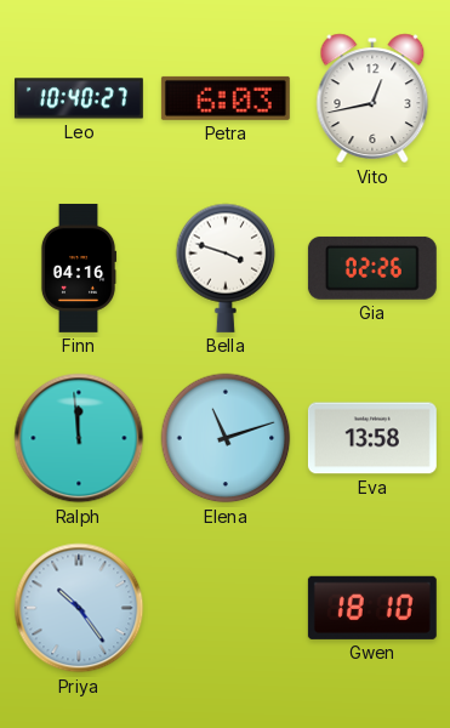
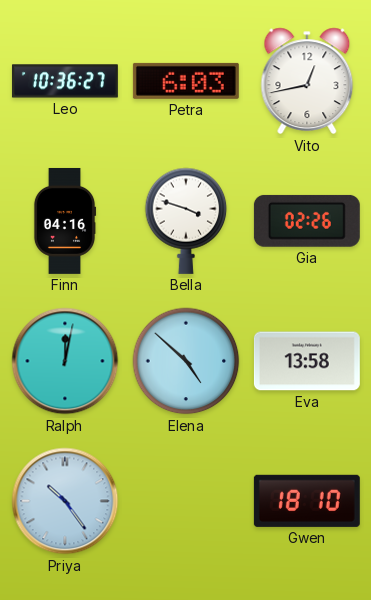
Leo: 10:40 -> 10:36
Ralph: 11:59 -> 12:02
Elena: 11:12 -> 4:52
